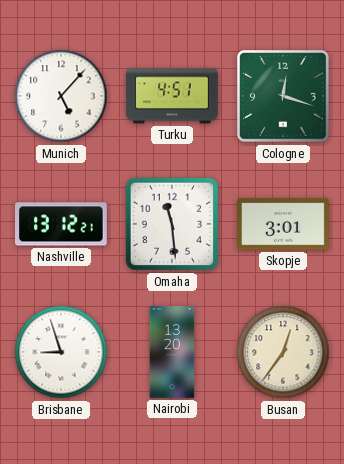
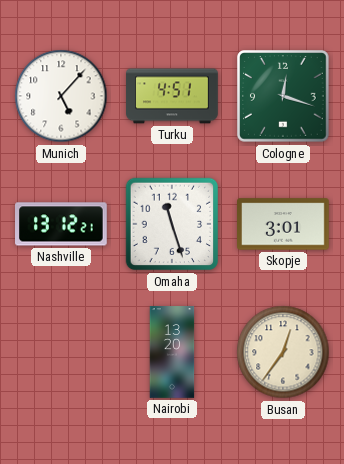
Omaha: 11:29 -> 11:27
Brisbane: 8:57 -> none
